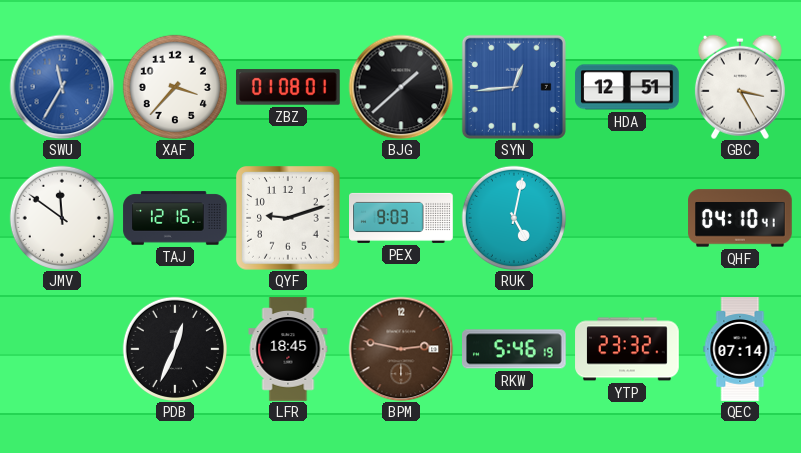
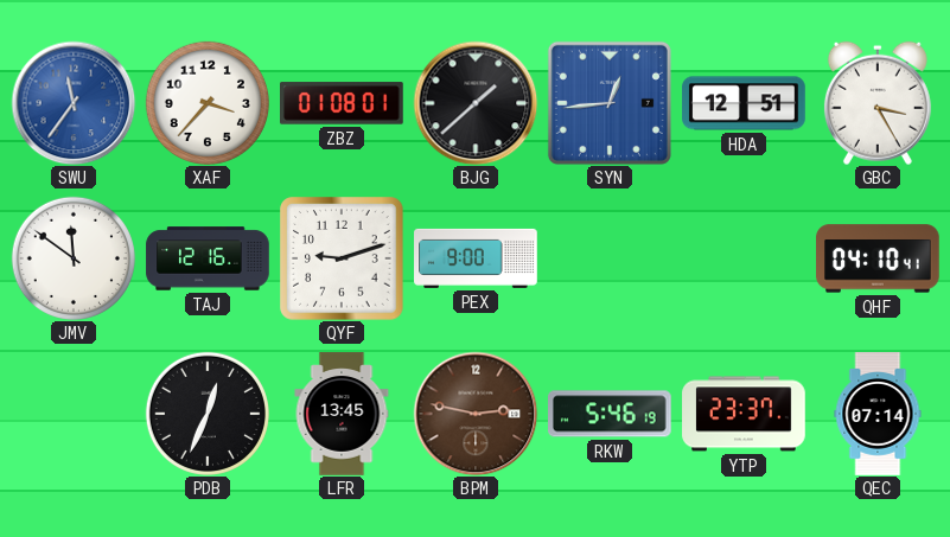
SWU: 11:35 -> 11:36
PEX: 9:03 -> 9:00
RUK: 5:02 -> none
LFR: 18:45 -> 13:45
YTP: 23:32 -> 23:37
